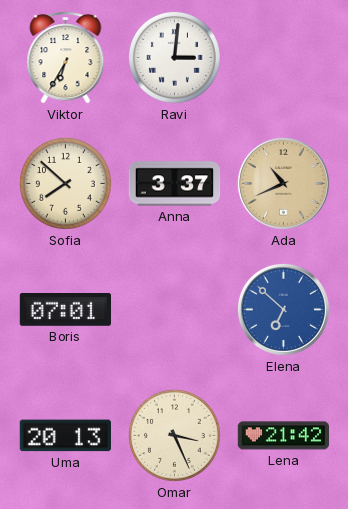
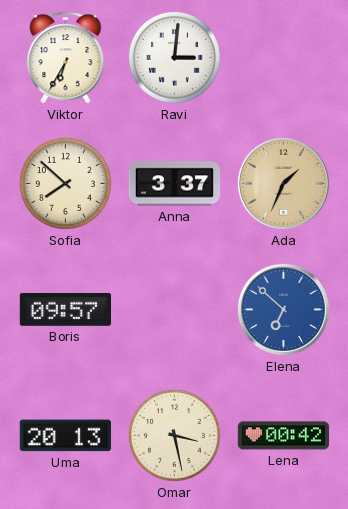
Ada: 10:41 -> 1:34
Boris: 07:01 -> 09:57
Omar: 3:26 -> 3:28
Lena: 21:42 -> 00:42
